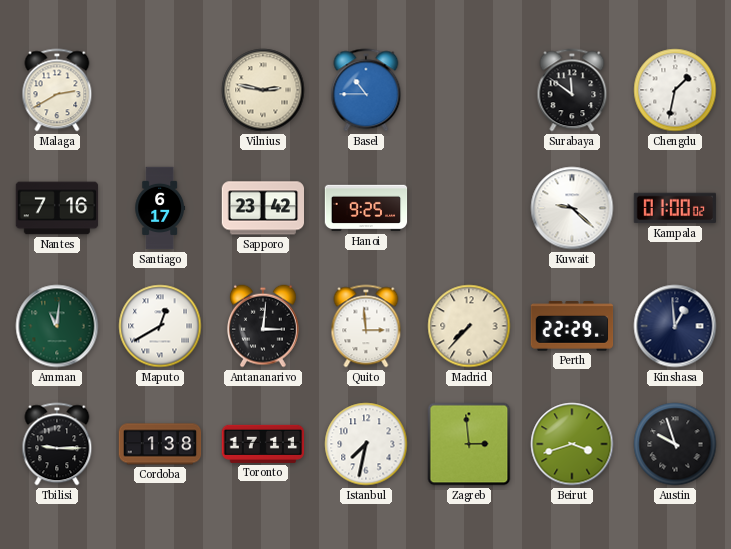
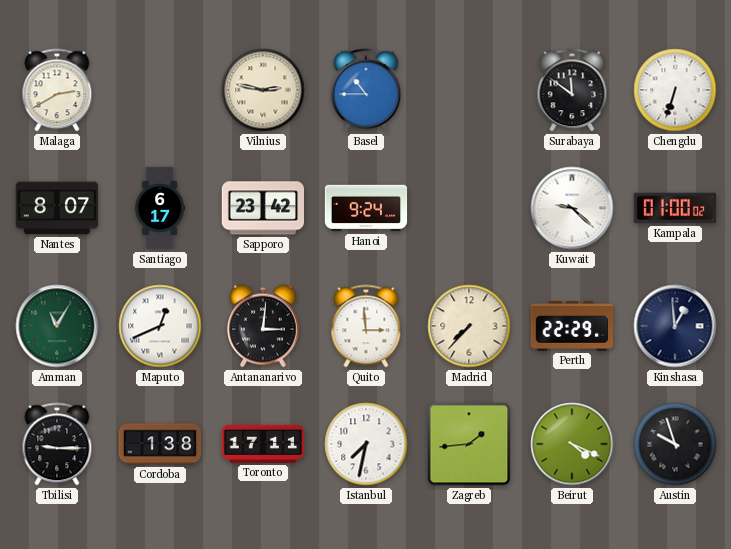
Chengdu: 1:32 -> 6:33
Nantes: 7:16 -> 8:07
Hanoi: 9:25 -> 9:24
Amman: 11:01 -> 11:05
Maputo: 12:40 -> 12:41
Zagreb: 2:59 -> 1:44
Beirut: 3:42 -> 4:19
